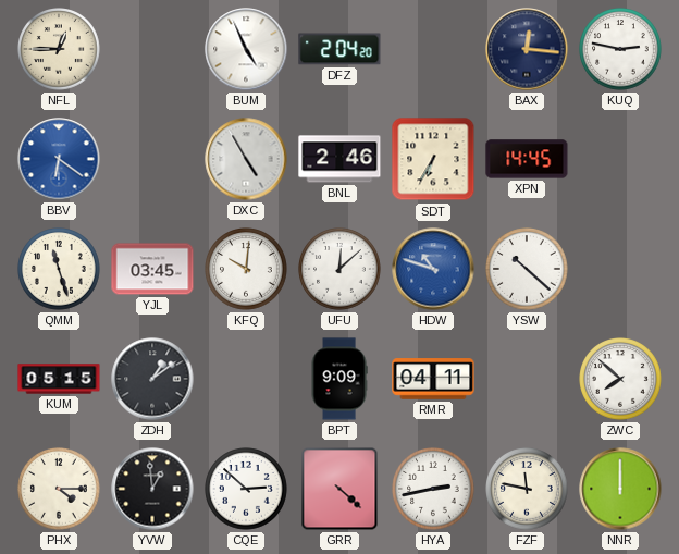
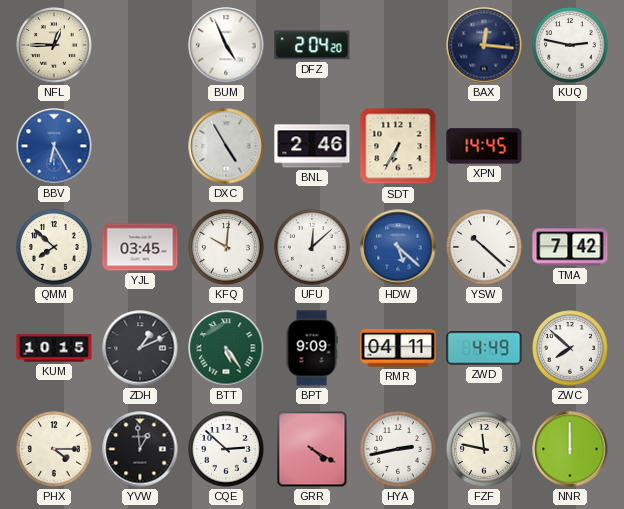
BBV: 6:21 -> 6:25
QMM: 11:27 -> 7:52
HDW: 10:48 -> 5:22
TMA: none -> 7:42
KUM: 05:15 -> 10:15
ZDH: 1:09 -> 1:11
BTT: none -> 5:24
ZWD: none -> 4:49
GRR: 4:22 -> 4:20
